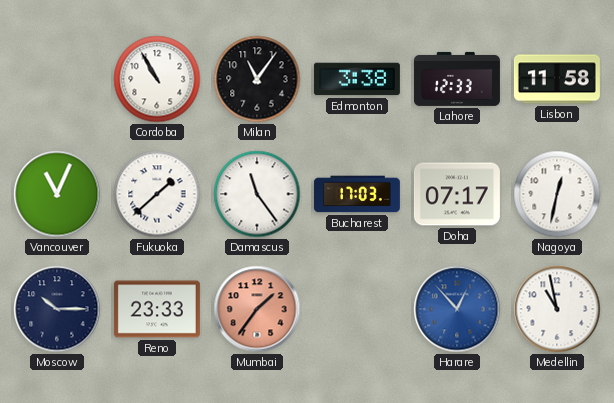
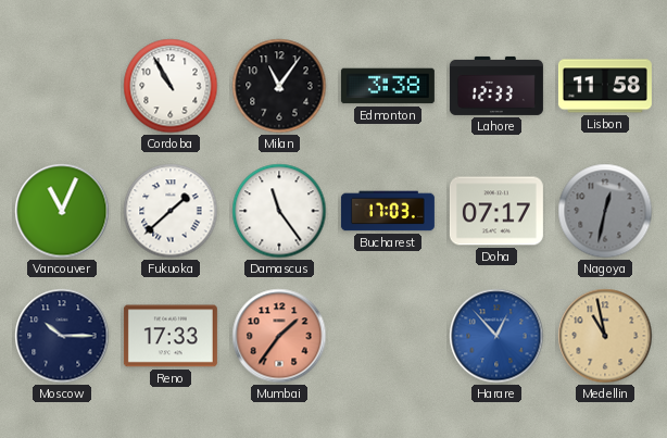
Nagoya dial: white -> grey
Reno: 23:33 -> 17:33
Medellin dial: white -> champagne
